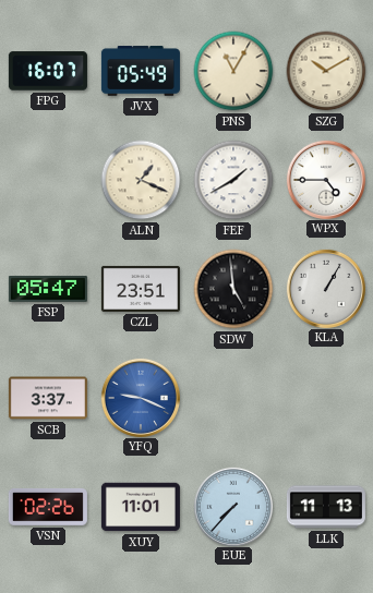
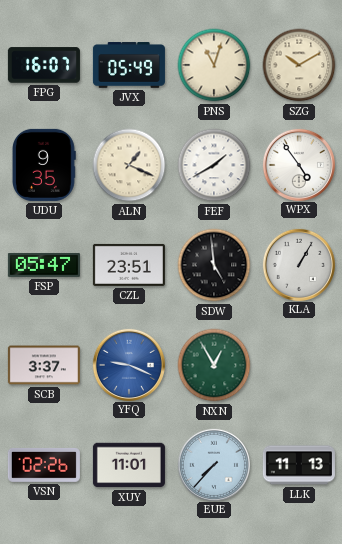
PNS: 11:05 -> 11:03
UDU: none -> 9:35
WPX: 4:45 -> 4:54
NXN: none -> 12:55
